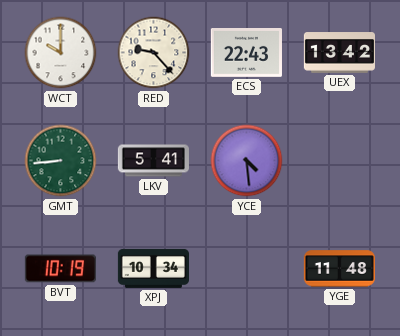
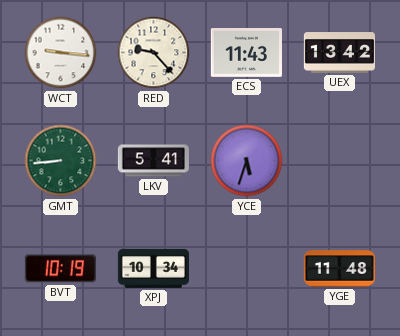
WCT: 10:00 -> 9:16
ECS: 22:43 -> 11:43
YCE: 4:29 -> 5:33
